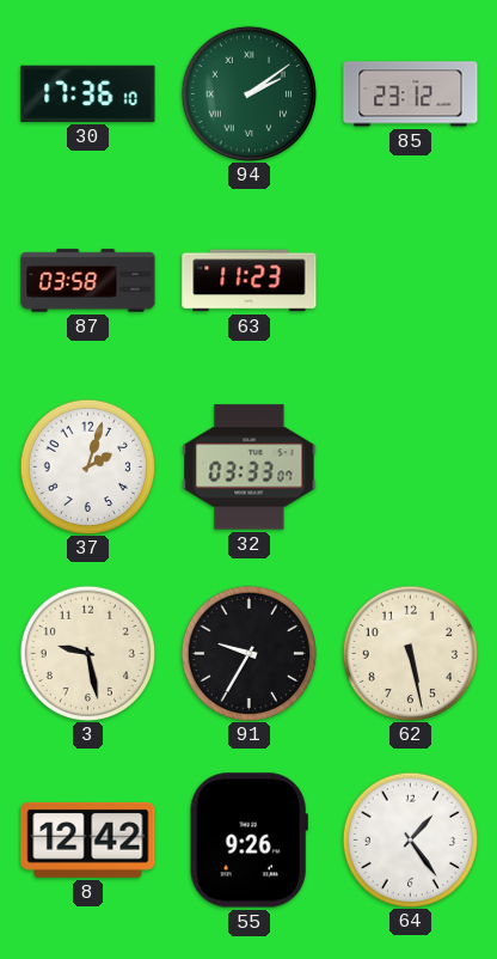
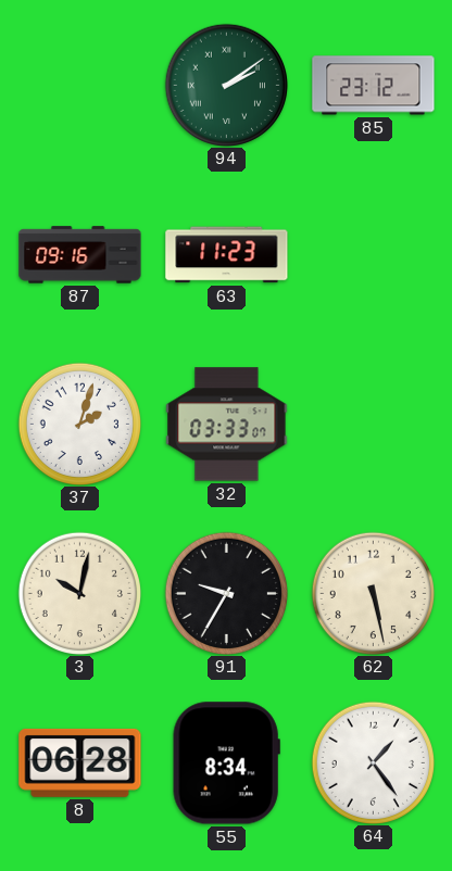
30: 17:36 -> none
87: 03:58 -> 09:16
3: 9:28 -> 10:02
8: 12:42 -> 06:28
55: 9:26 -> 8:34
